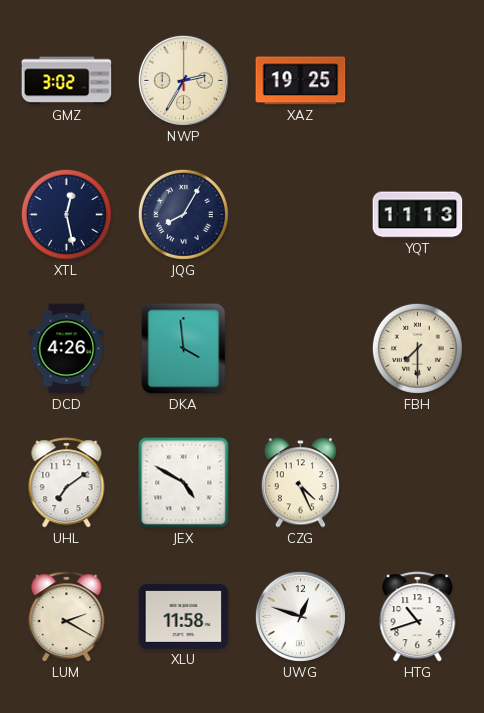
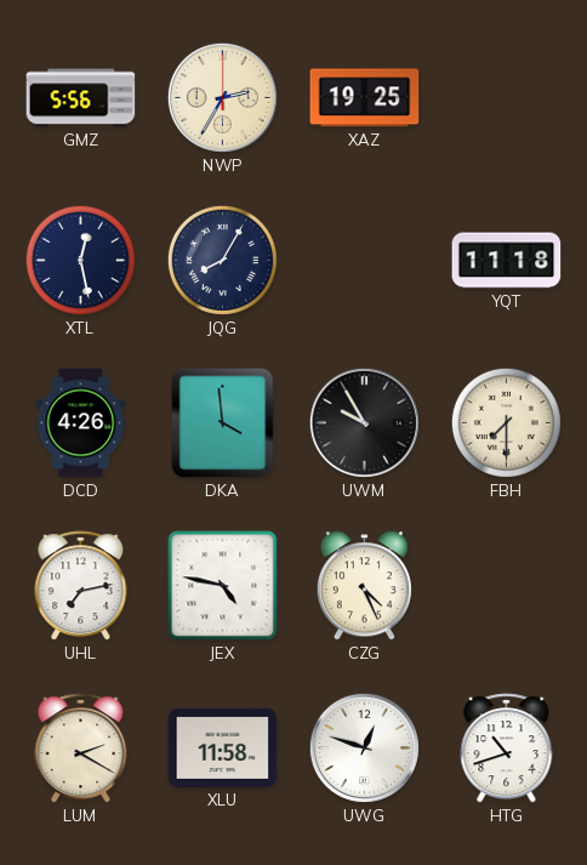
GMZ: 3:02 -> 5:56
YQT: 11:13 -> 11:18
UWM: none -> 9:55
UHL: 7:09 -> 7:13
JEX: 4:50 -> 4:47
